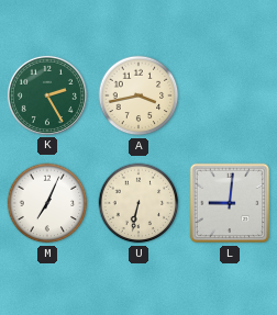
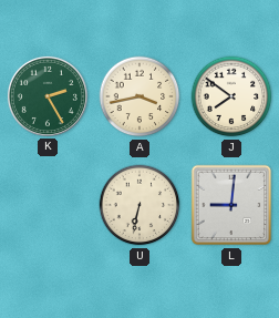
J: none -> 7:51
M: 7:04 -> none
